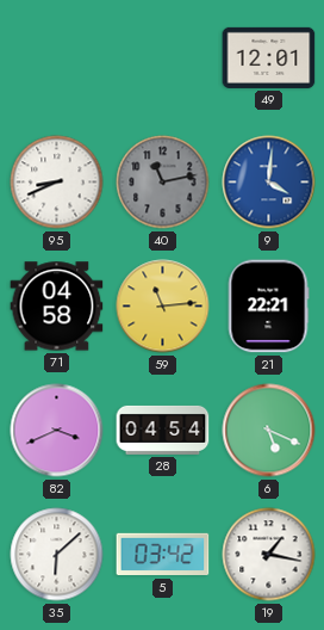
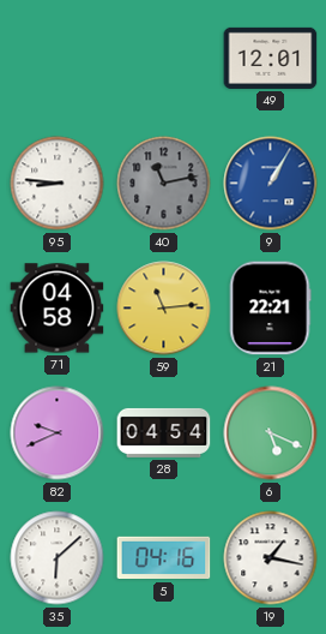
95: 8:41 -> 8:46
9: 4:01 -> 1:05
82: 3:41 -> 9:41
5: 03:42 -> 04:16
